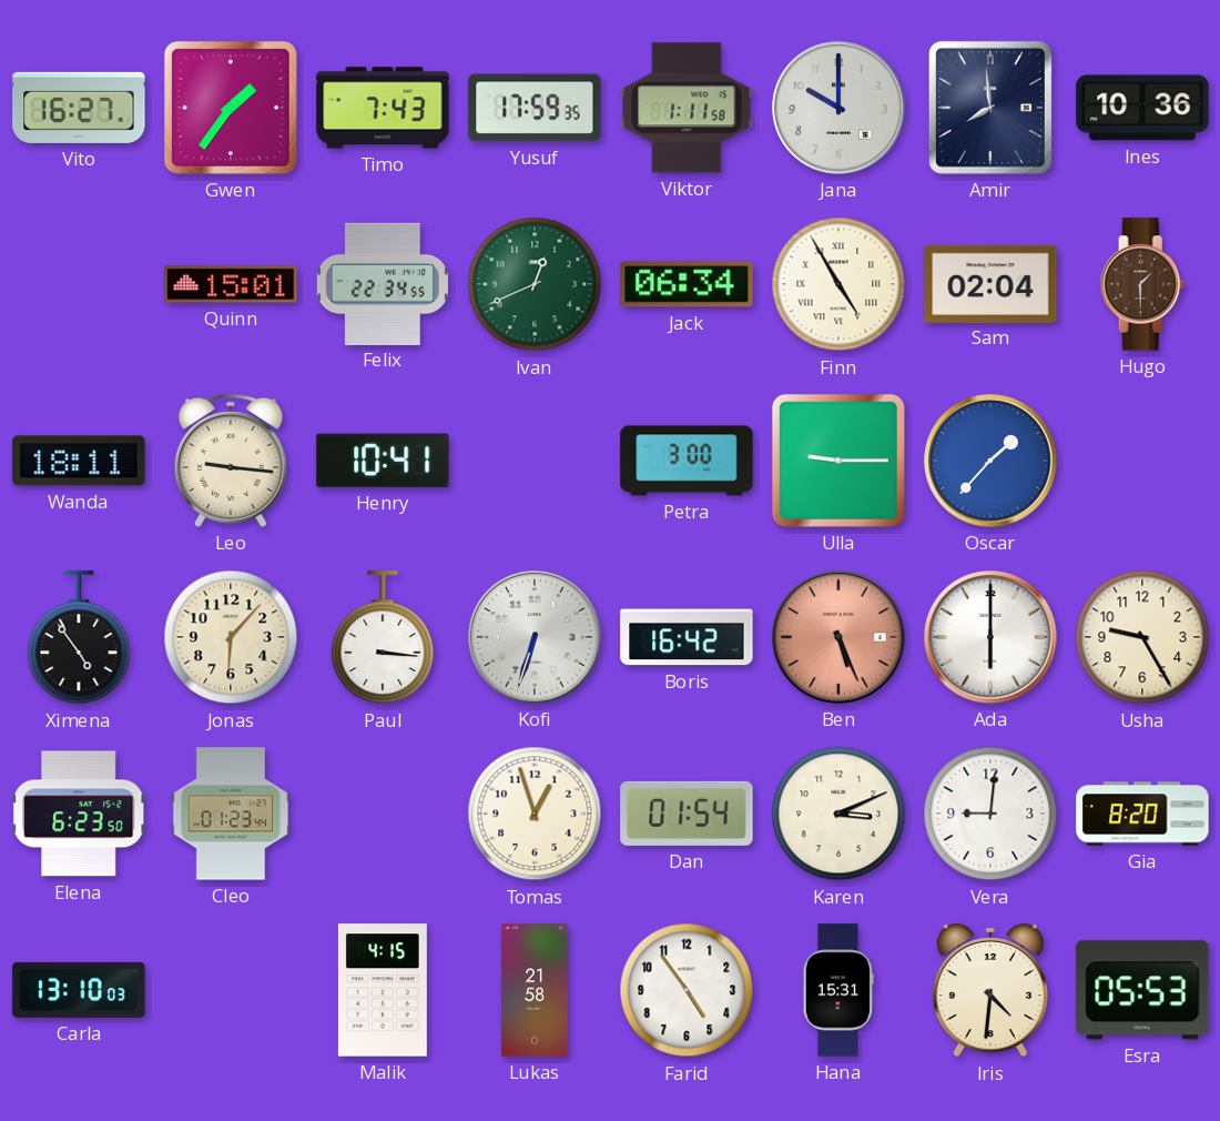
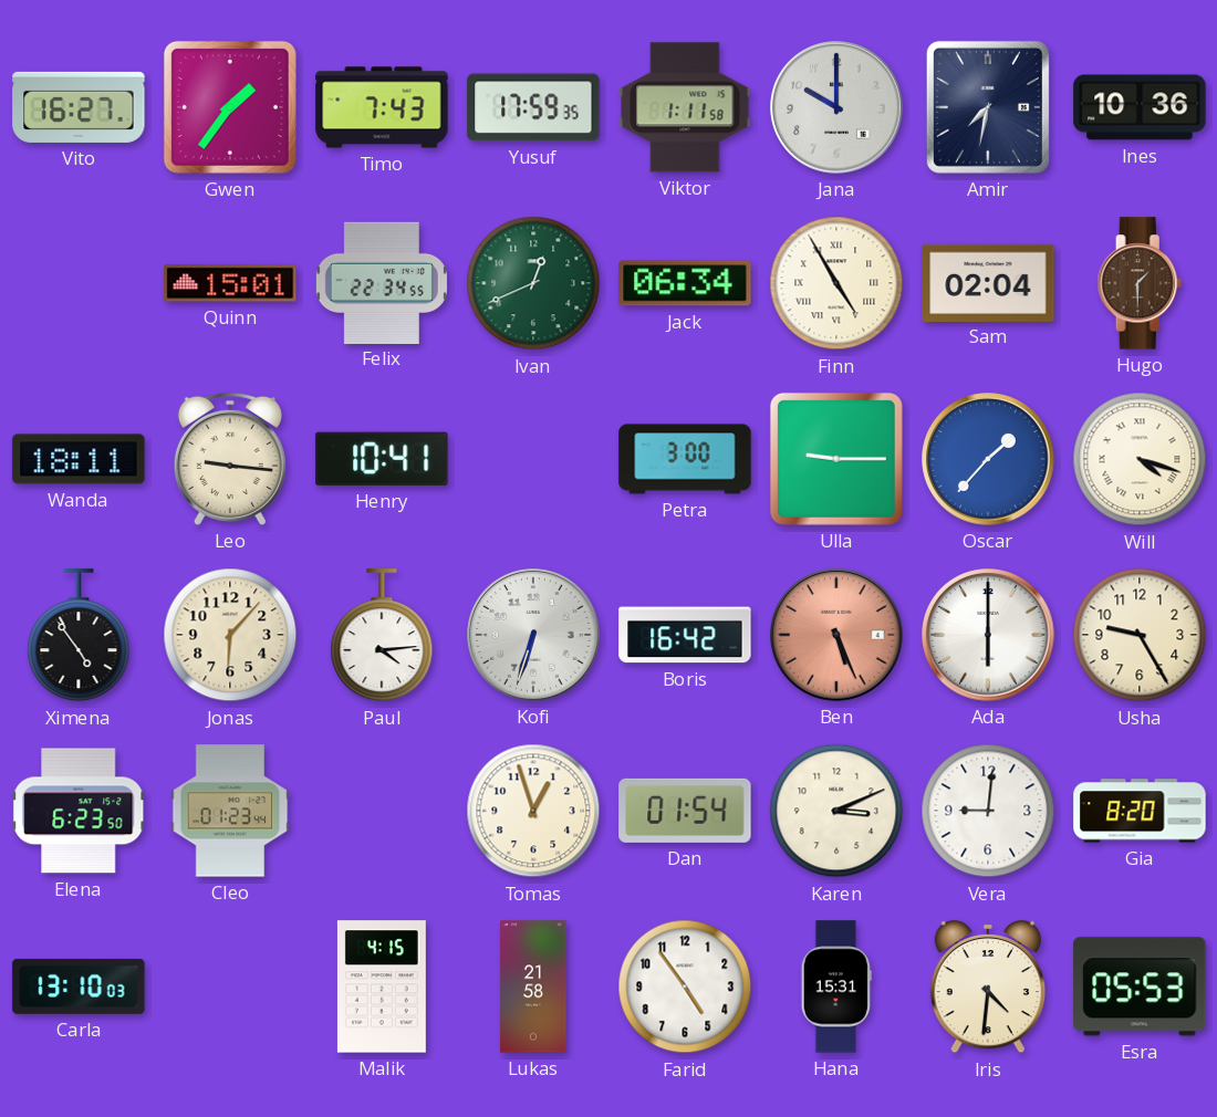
Amir: 7:59 -> 7:32
Will: none -> 4:18
Paul: 3:16 -> 4:14
